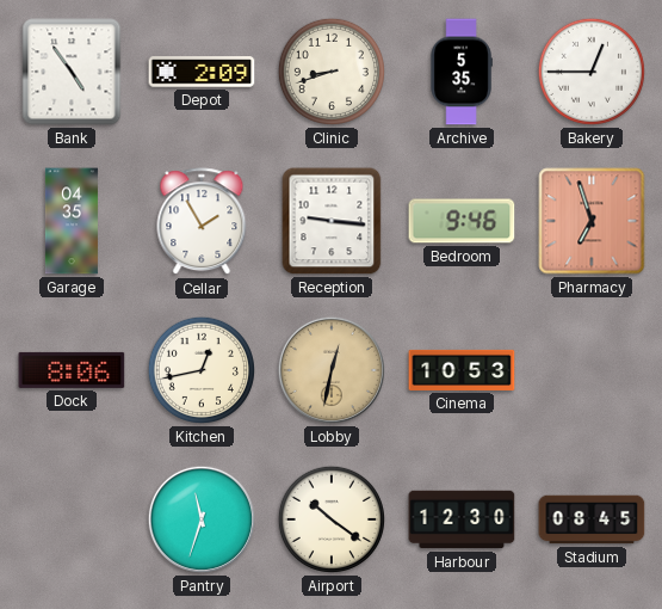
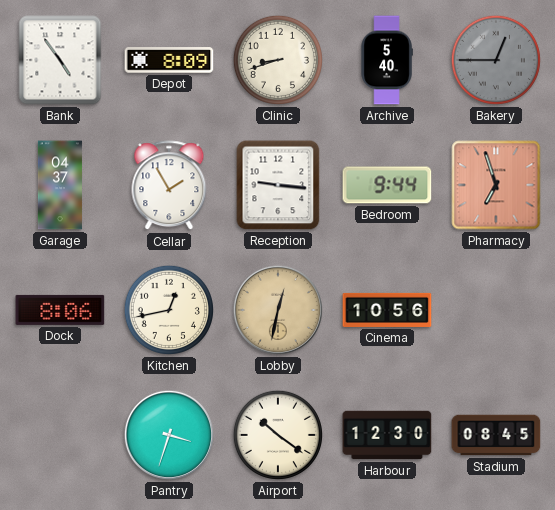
Depot: 2:09 -> 8:09
Archive: 5:35 -> 5:40
Bakery dial: white -> grey
Garage: 04:35 -> 04:37
Bedroom: 9:46 -> 9:44
Cinema: 10:53 -> 10:56
Pantry: 11:33 -> 3:33
